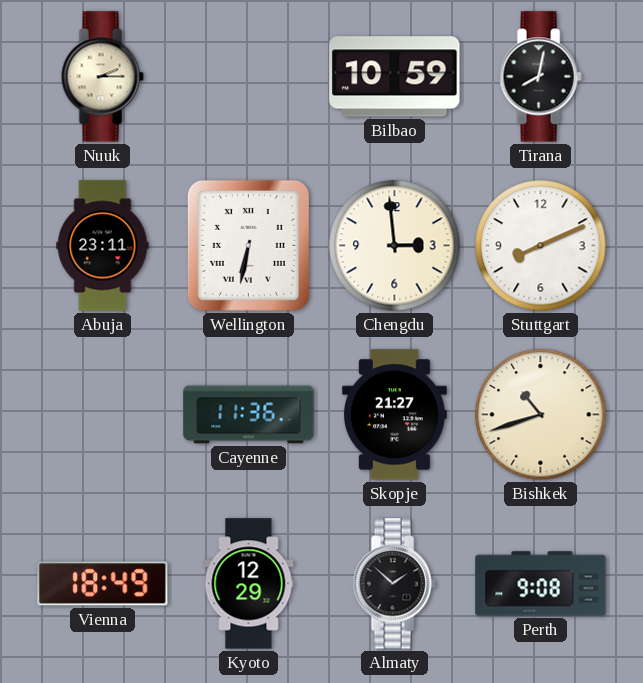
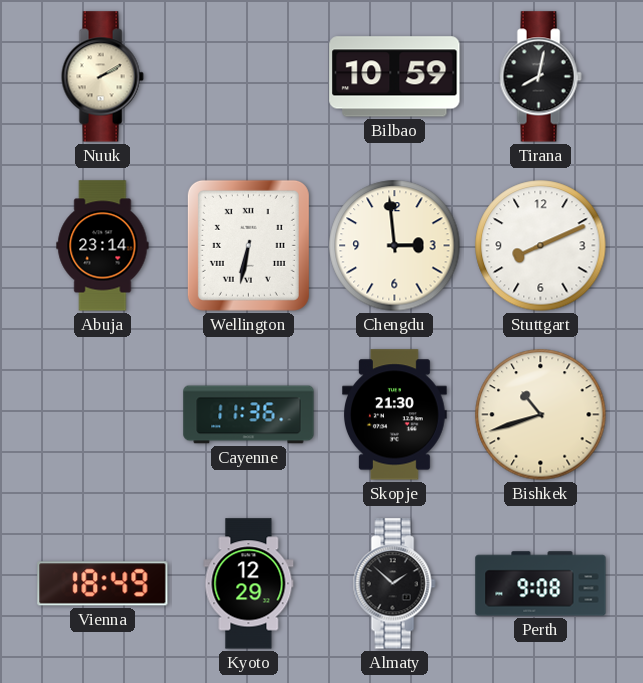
Nuuk: 2:15 -> 2:10
Abuja: 23:11 -> 23:14
Skopje: 21:27 -> 21:30
